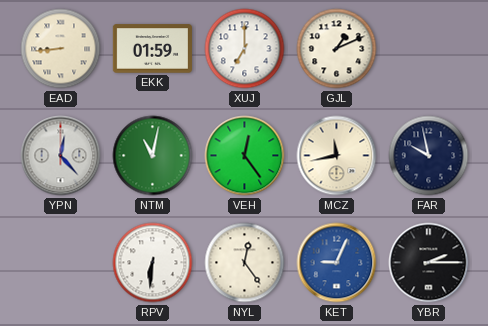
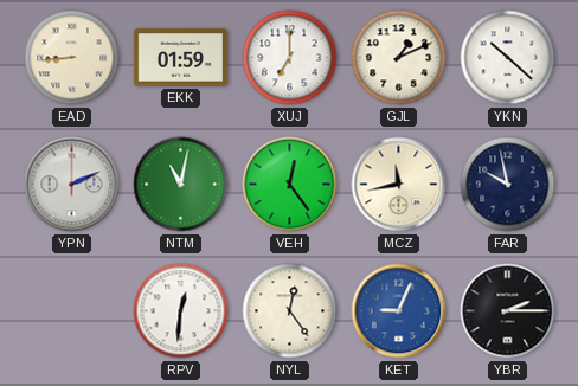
YKN: none -> 10:22
YPN: 12:23 -> 2:11
RPV: 6:31 -> 12:31
